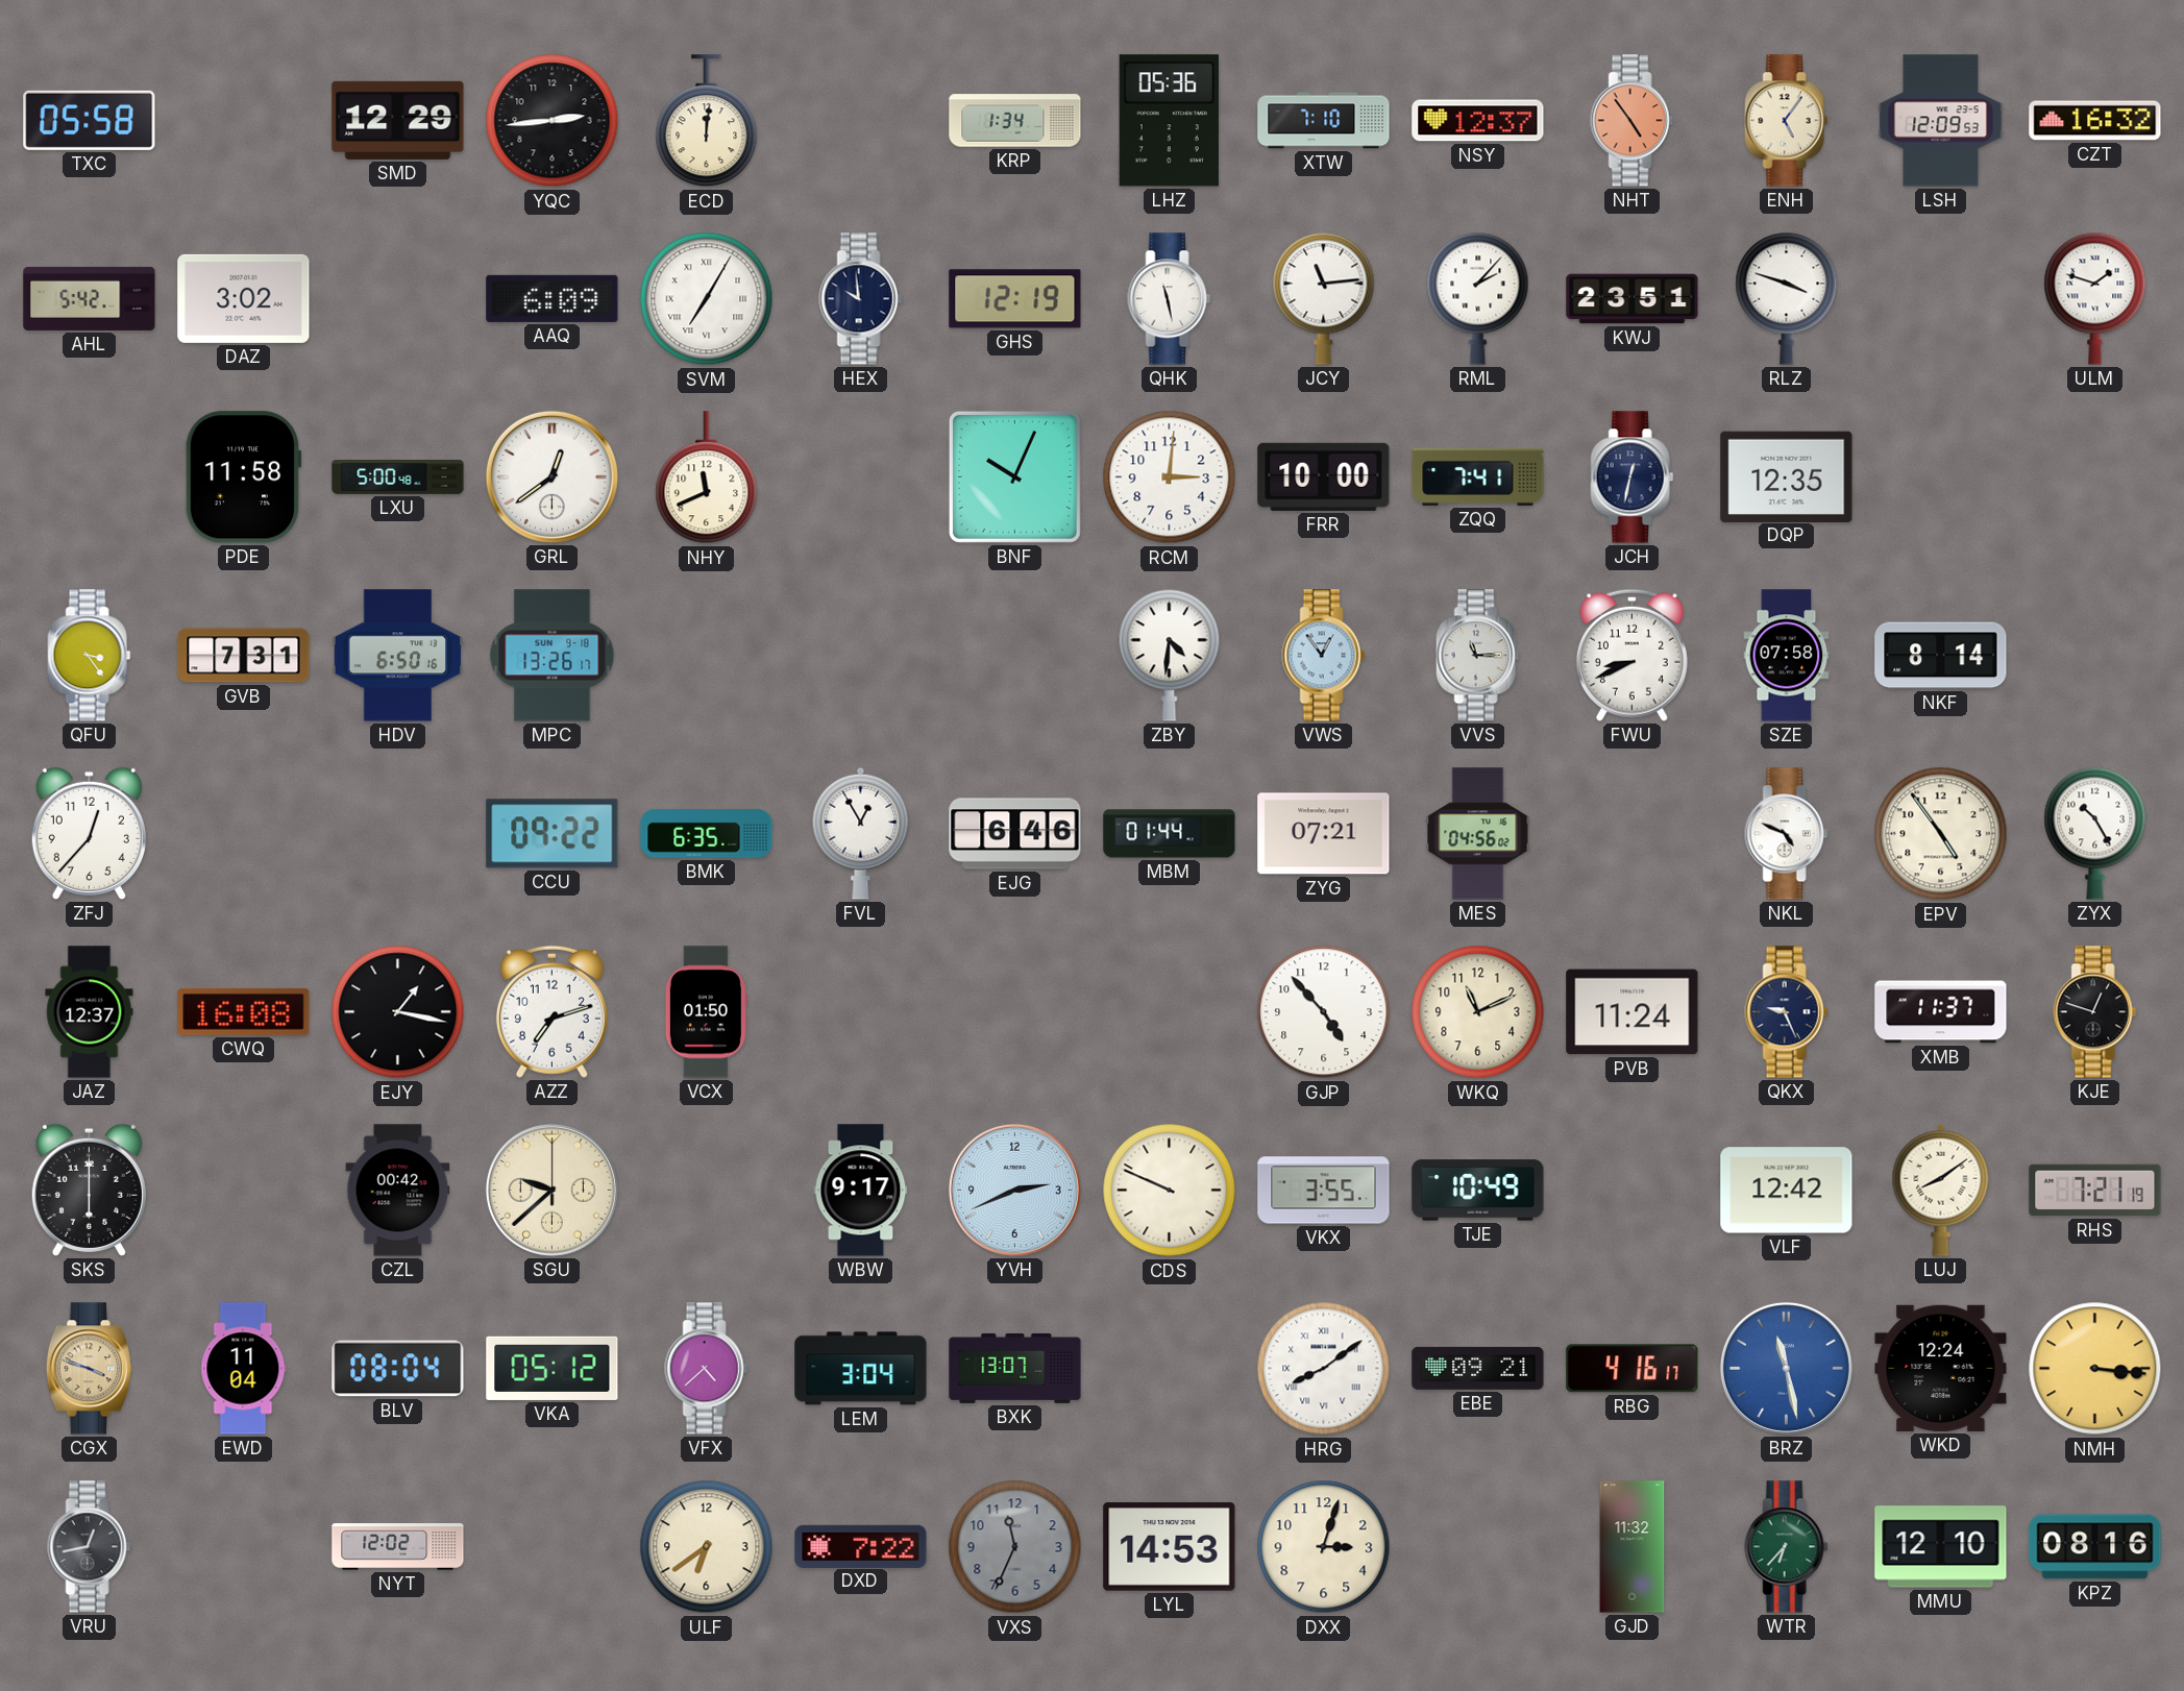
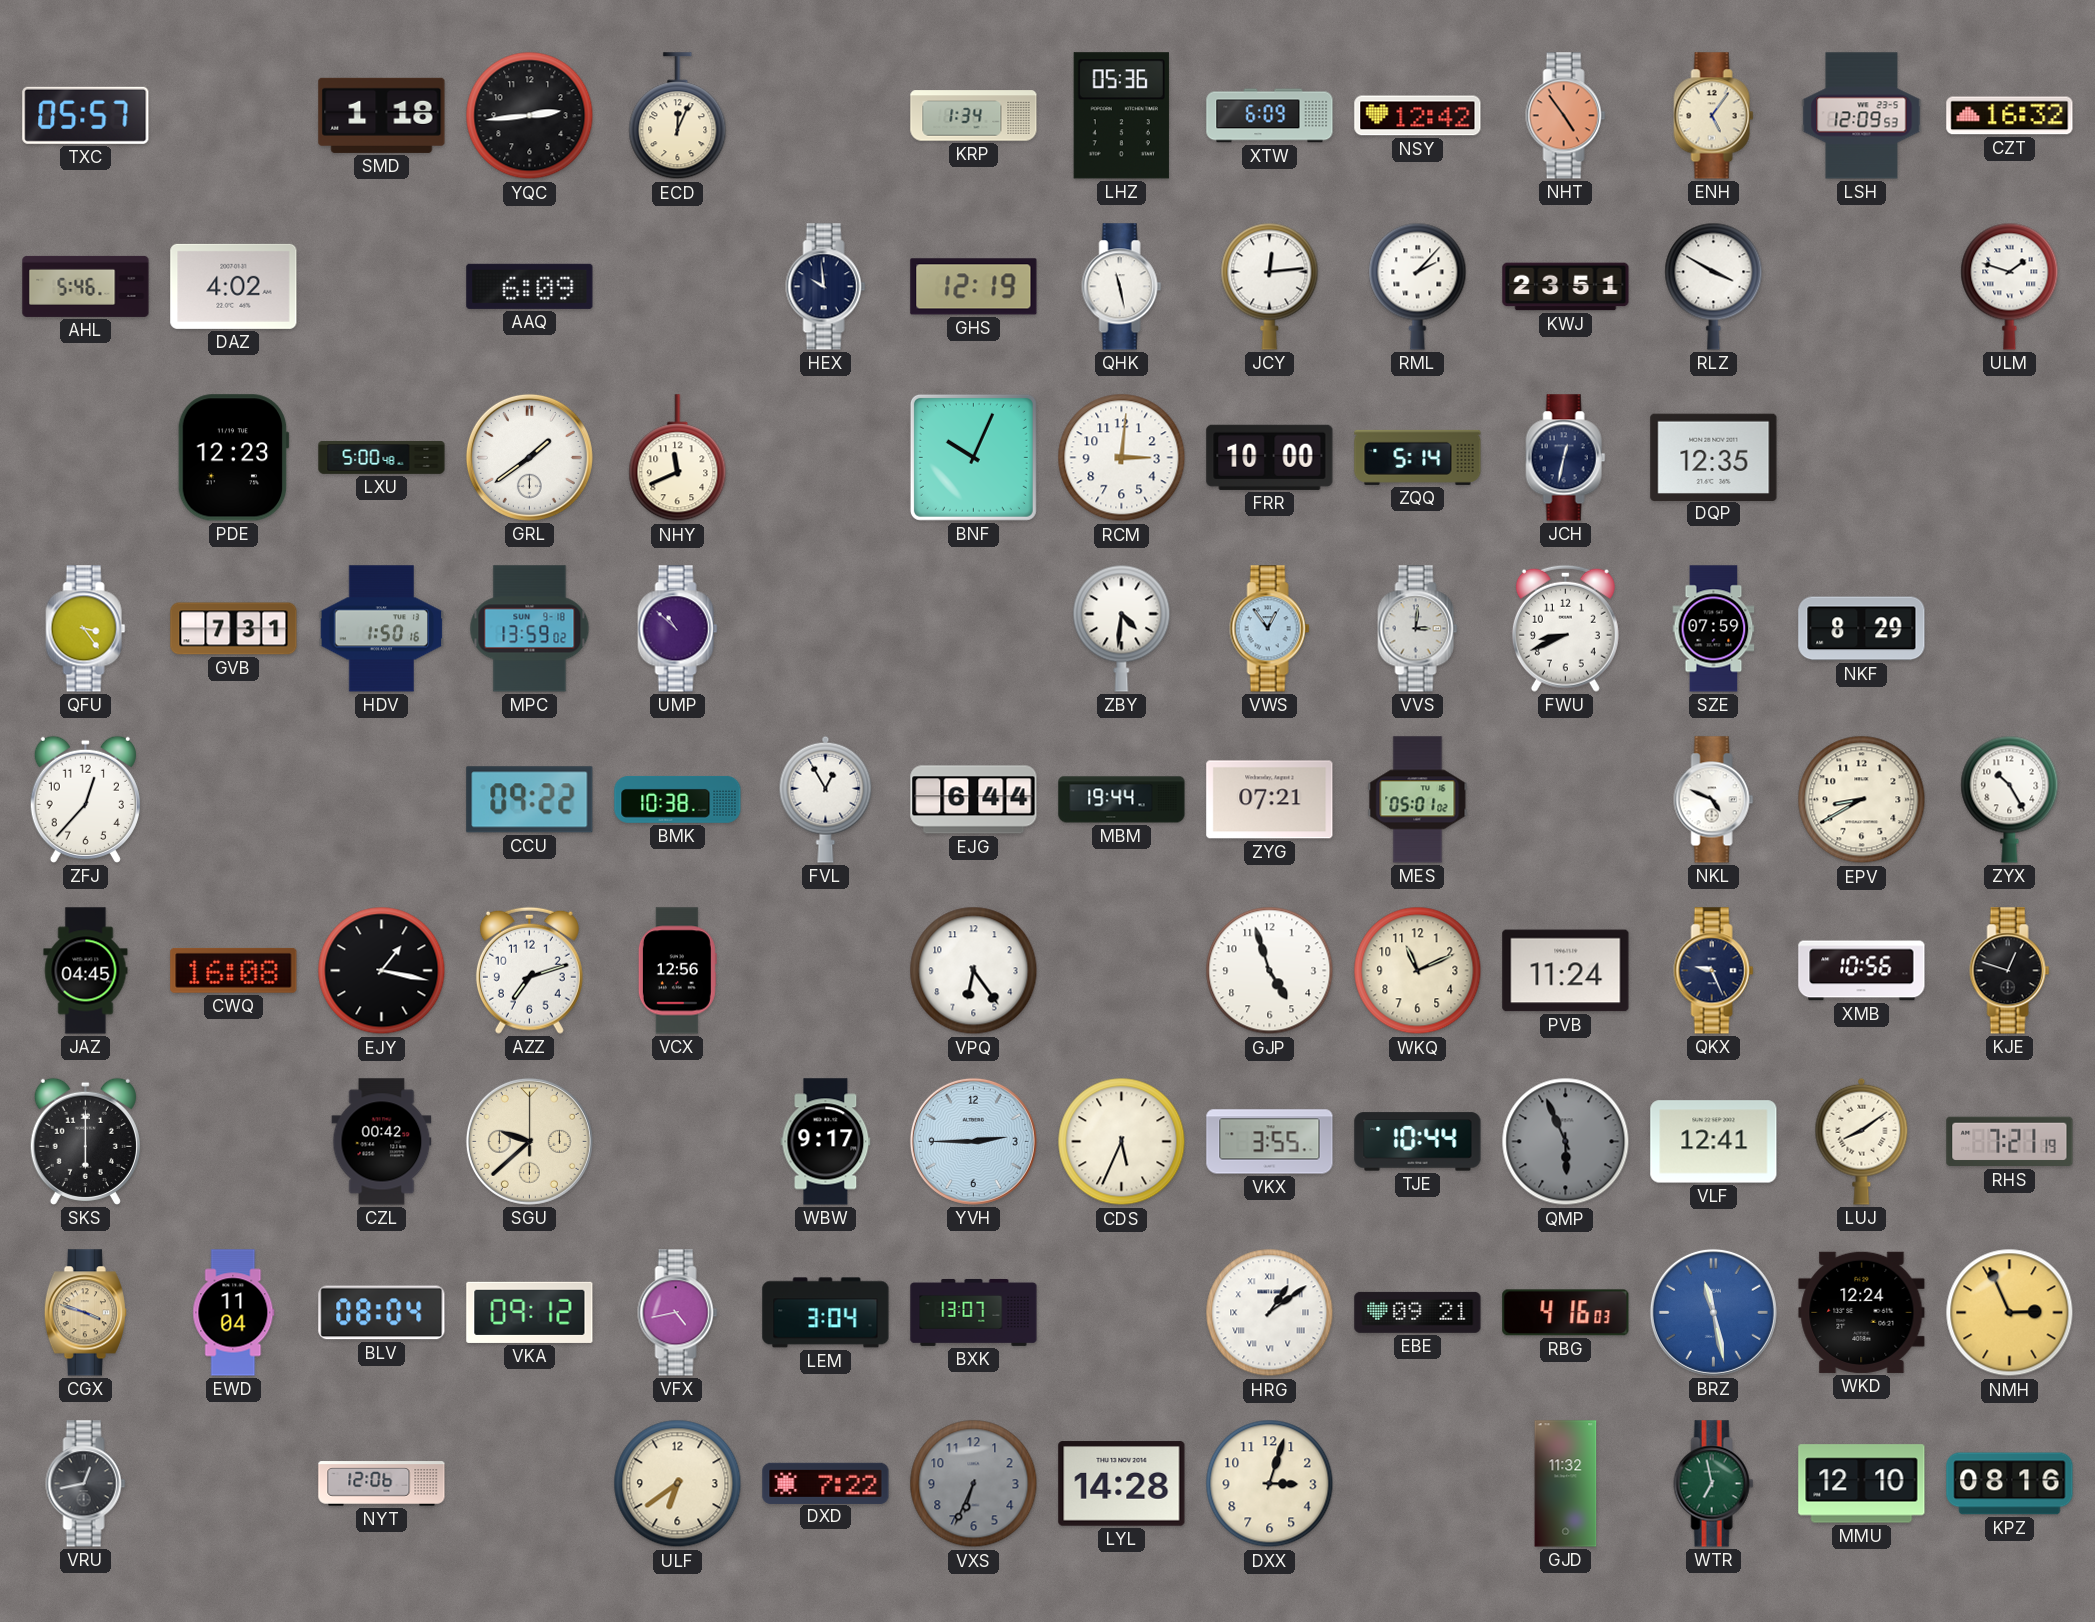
TXC: 05:58 -> 05:57
SMD: 12:29 -> 1:18
ECD: 12:01 -> 12:04
XTW: 7:10 -> 6:09
NSY: 12:37 -> 12:42
AHL: 5:42 -> 5:46
DAZ: 3:02 -> 4:02
SVM: 7:05 -> none
JCY: 11:14 -> 12:14
RLZ: 3:48 -> 3:50
PDE: 11:58 -> 12:23
GRL: 12:39 -> 1:39
ZQQ: 7:41 -> 5:14
HDV: 6:50 -> 1:50
MPC: 13:26 -> 13:59
UMP: none -> 10:52
VVS: 11:15 -> 3:01
SZE: 07:58 -> 07:59
NKF: 8:14 -> 8:29
BMK: 6:35 -> 10:38
EJG: 6:46 -> 6:44
MBM: 01:44 -> 19:44
MES: 04:56 -> 05:01
EPV: 4:54 -> 8:40
JAZ: 12:37 -> 04:45
VCX: 01:50 -> 12:56
VPQ: none -> 6:24
GJP: 4:53 -> 4:57
XMB: 11:37 -> 10:56
YVH: 2:41 -> 2:45
CDS: 9:49 -> 5:34
TJE: 10:49 -> 10:44
QMP: none -> 5:56
VLF: 12:42 -> 12:41
VKA: 05:12 -> 09:12
VFX: 4:38 -> 4:43
HRG: 8:09 -> 1:09
RBG: 4:16:17 -> 4:16:03
NMH: 3:16 -> 2:56
NYT: 12:02 -> 12:06
VXS: 11:34 -> 6:34
LYL: 14:53 -> 14:28
WTR: 6:37 -> 6:58
